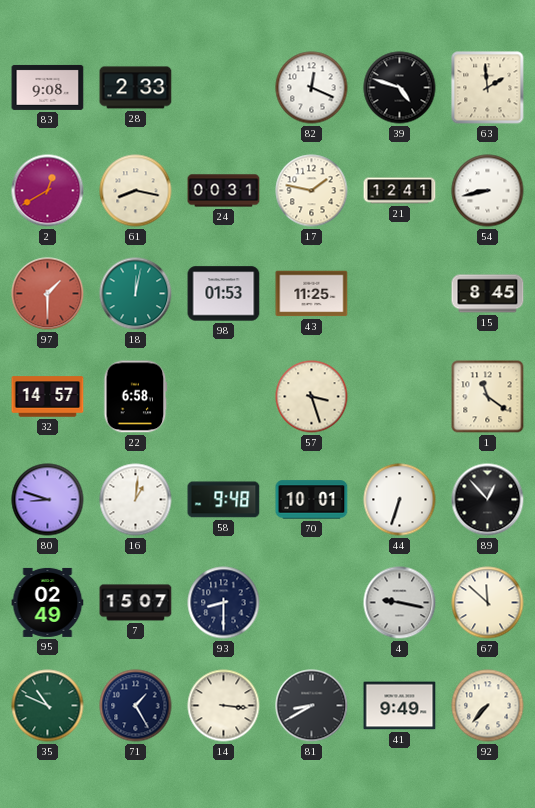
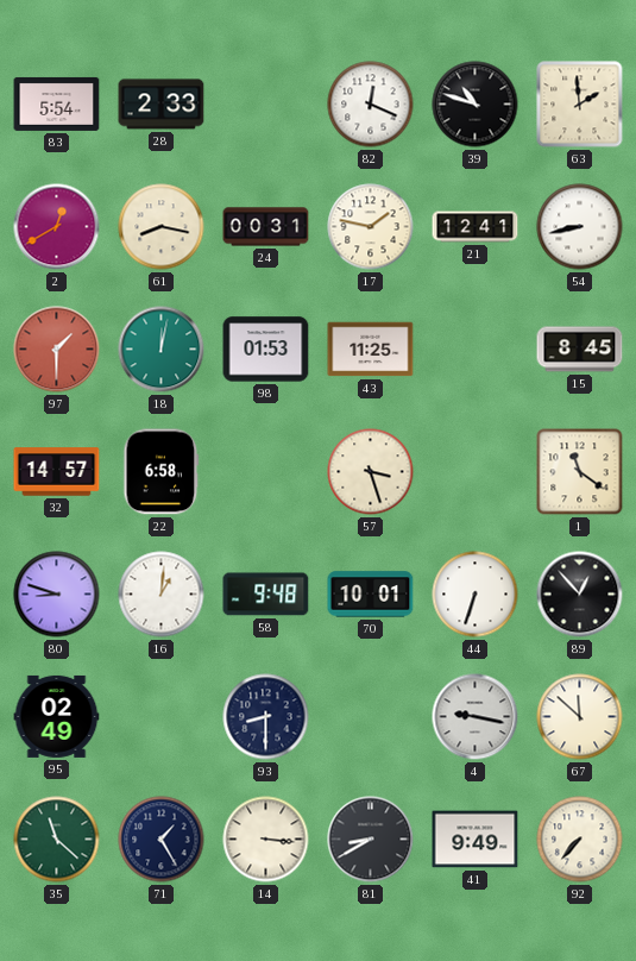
83: 9:08 -> 5:54
39: 4:48 -> 10:48
7: 15:07 -> none
35: 10:49 -> 11:22
